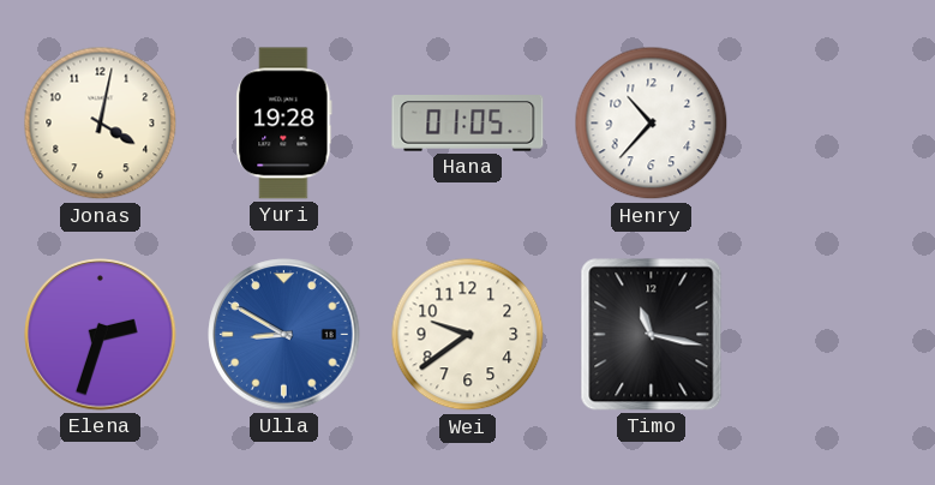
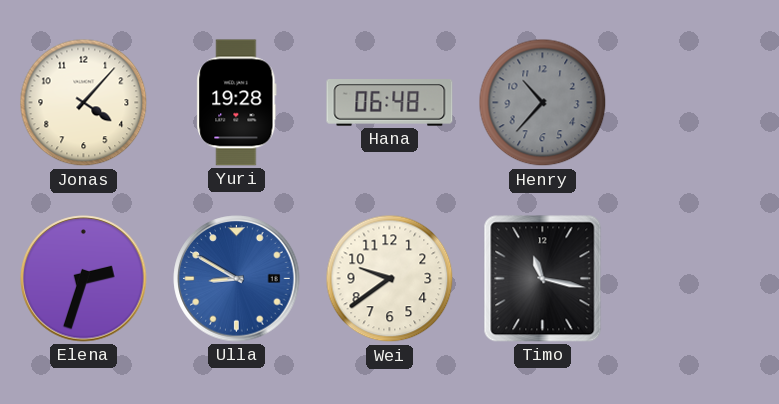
Jonas: 4:02 -> 4:07
Hana: 01:05 -> 06:48
Henry dial: white -> grey
